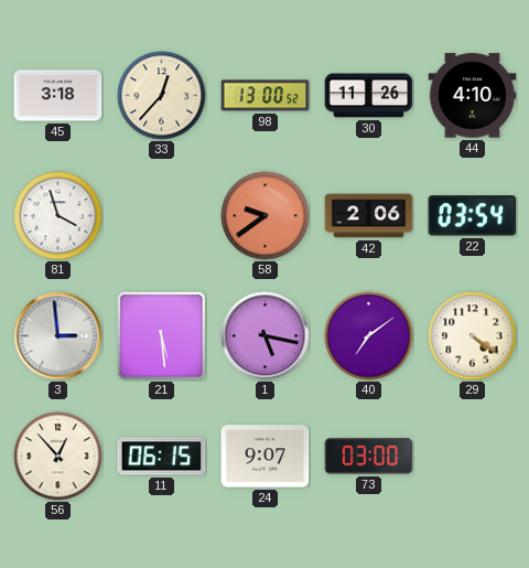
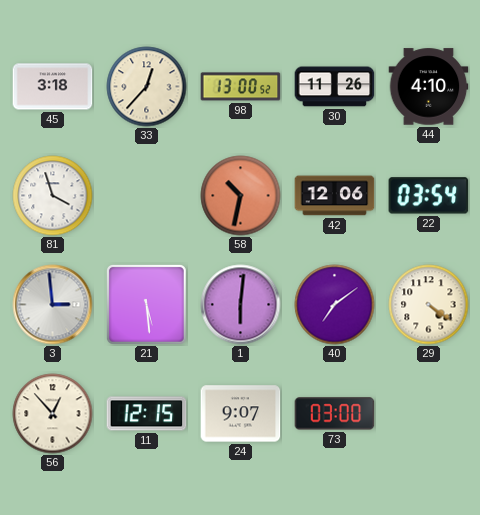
58: 9:39 -> 10:32
42: 2:06 -> 12:06
1: 5:17 -> 6:01
11: 06:15 -> 12:15
